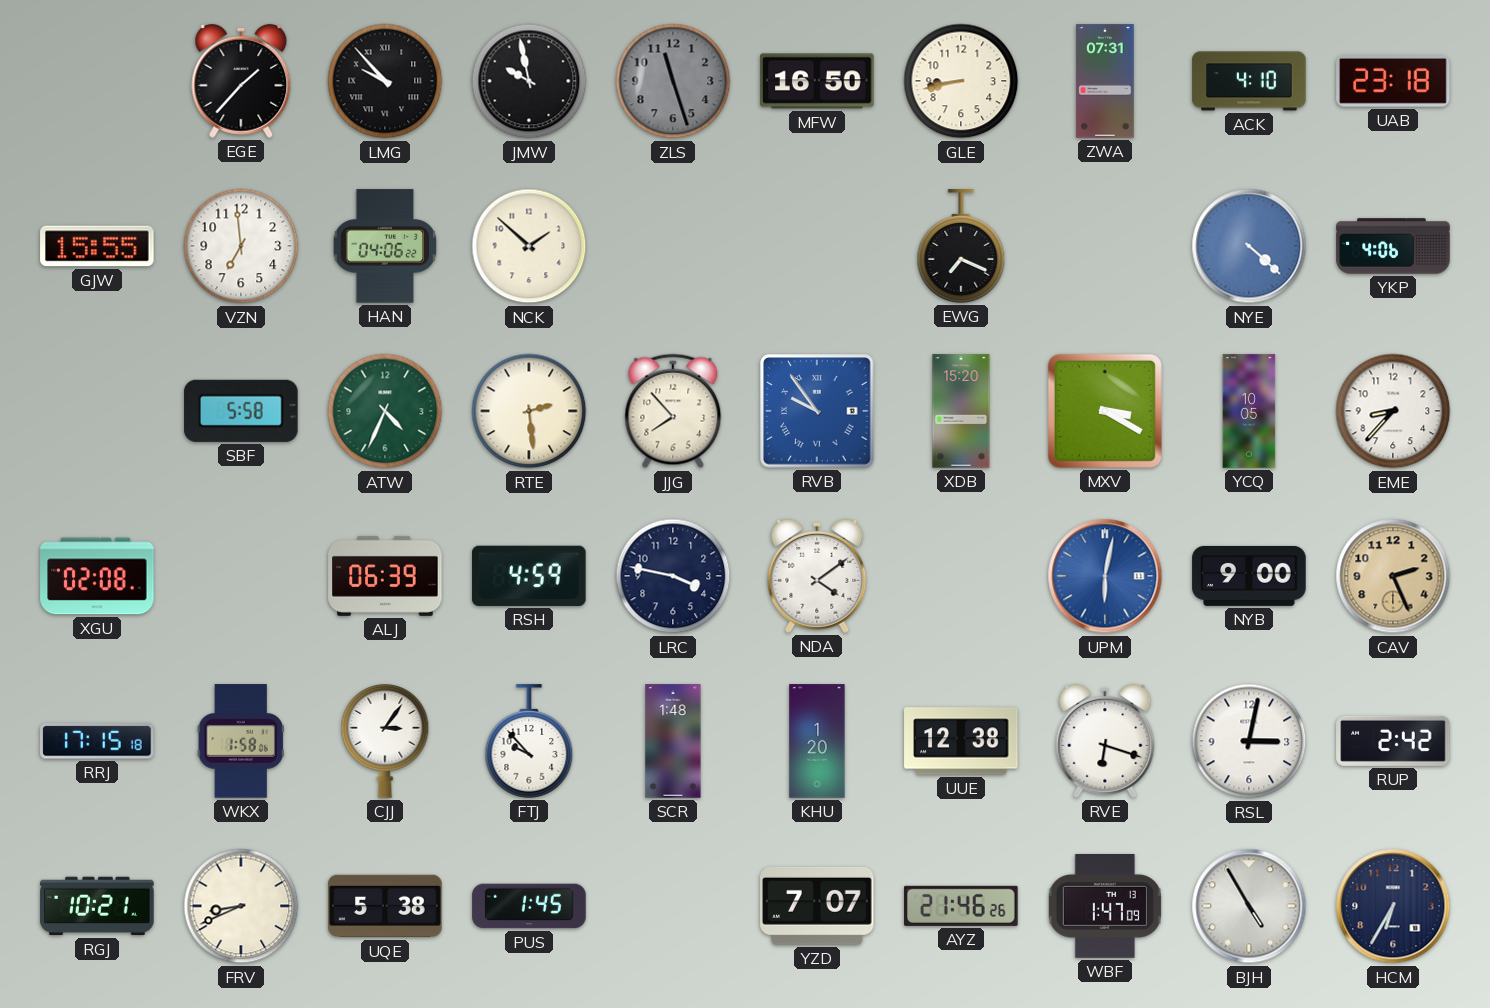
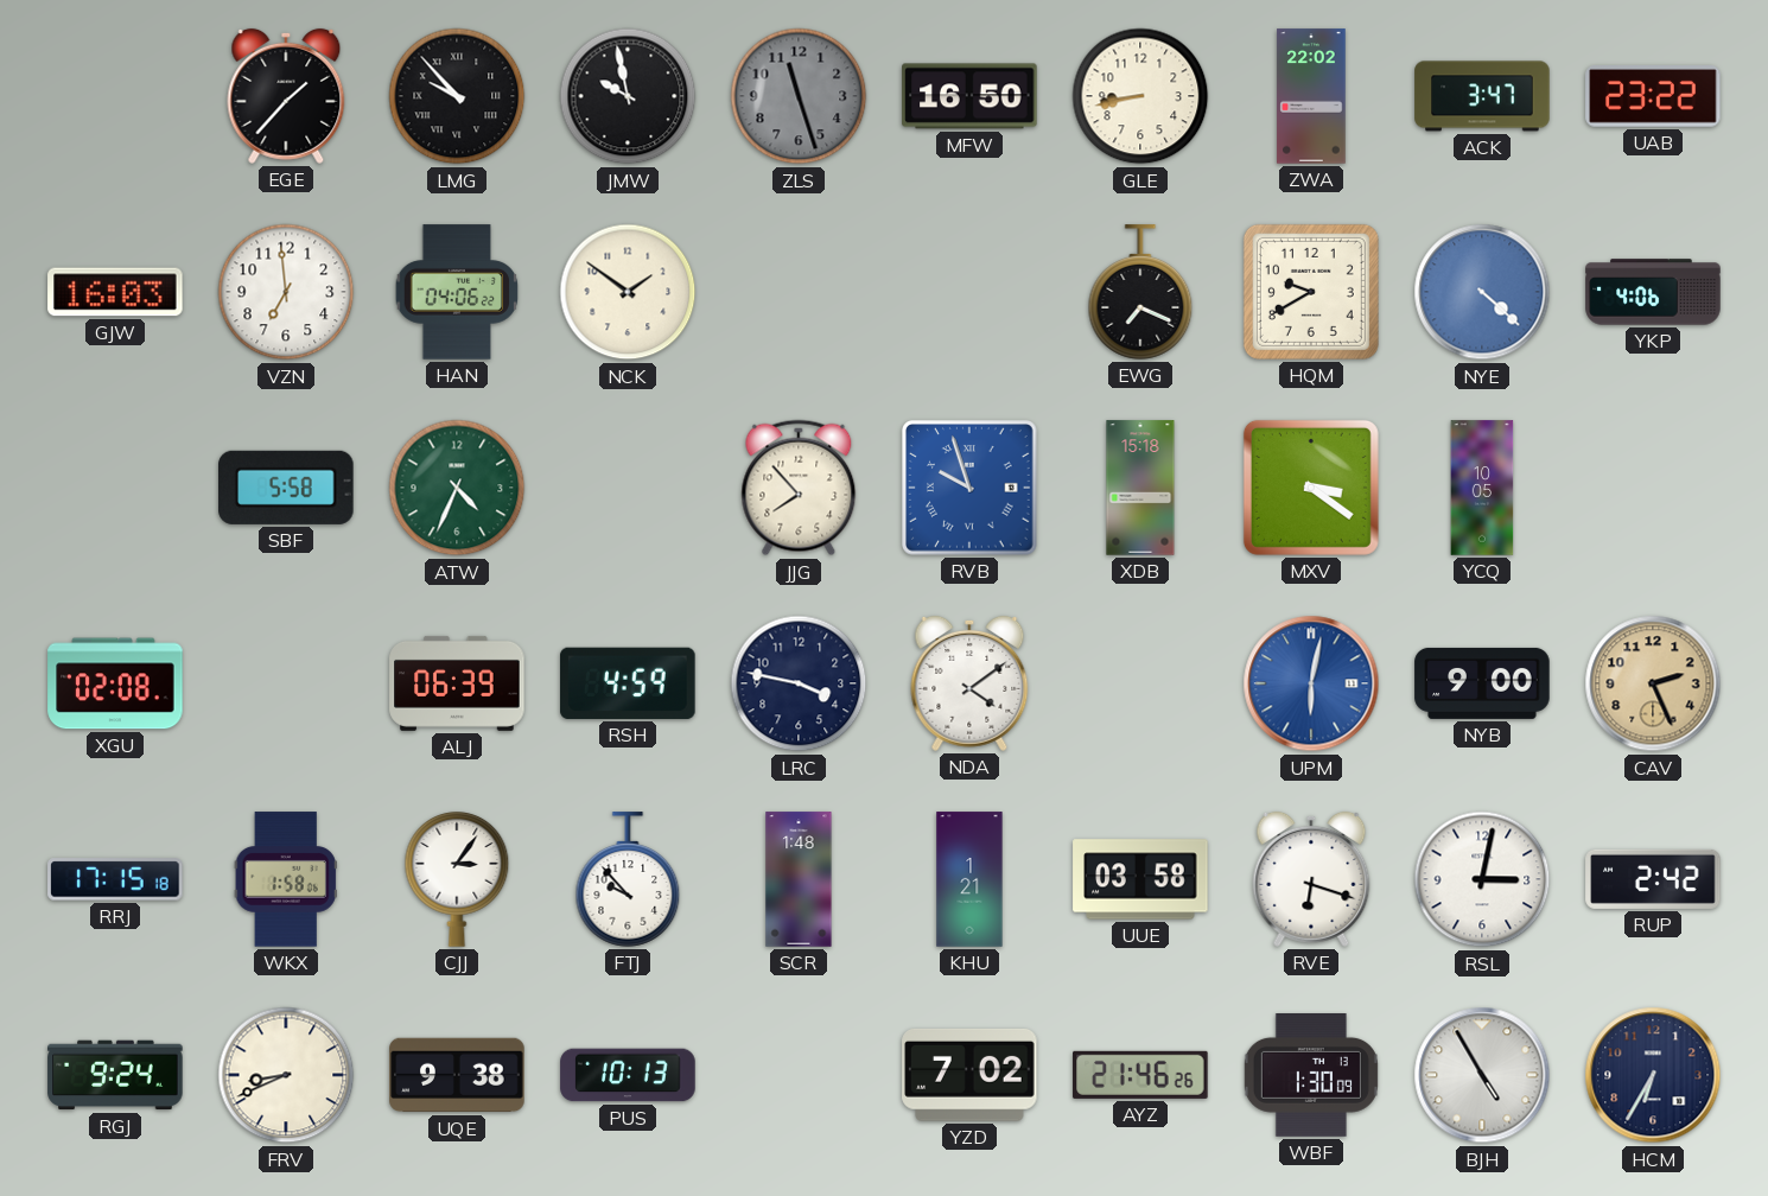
ZWA: 07:31 -> 22:02
ACK: 4:10 -> 3:47
UAB: 23:18 -> 23:22
GJW: 15:55 -> 16:03
NCK: 1:52 -> 1:51
HQM: none -> 9:40
RTE: 2:29 -> none
RVB: 9:54 -> 9:57
XDB: 15:20 -> 15:18
MXV: 3:20 -> 3:21
EME: 8:37 -> none
KHU: 1:20 -> 1:21
UUE: 12:38 -> 03:58
RGJ: 10:21 -> 9:24
UQE: 5:38 -> 9:38
PUS: 1:45 -> 10:13
YZD: 7:07 -> 7:02
WBF: 1:47 -> 1:30
